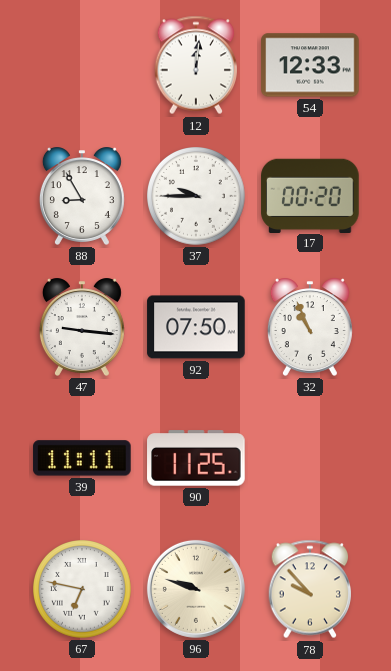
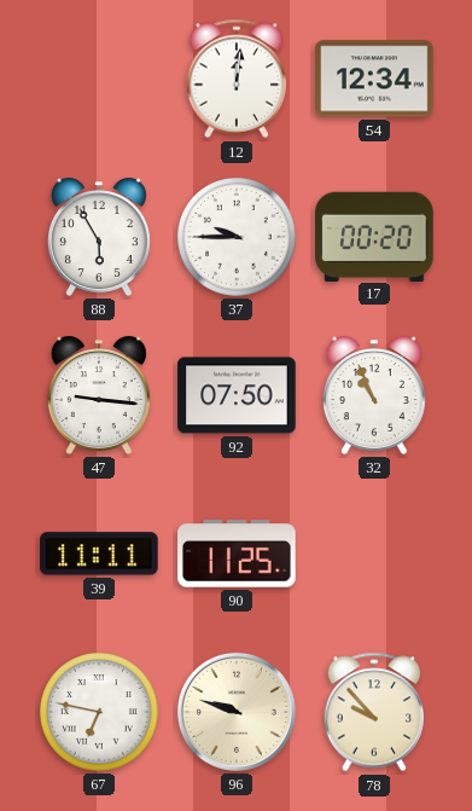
54: 12:33 -> 12:34
88: 8:55 -> 5:55
